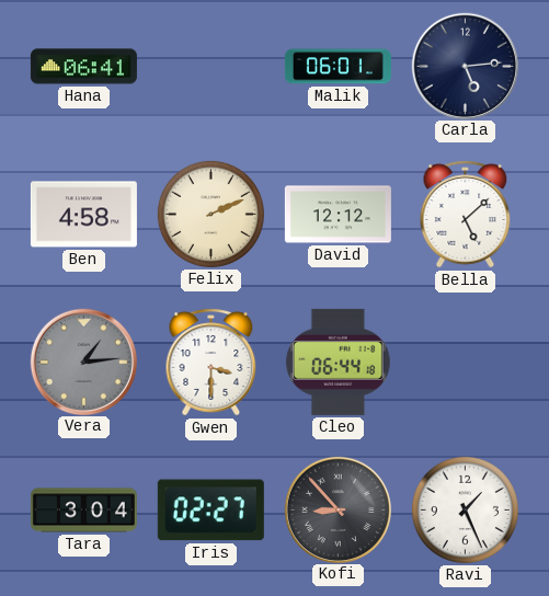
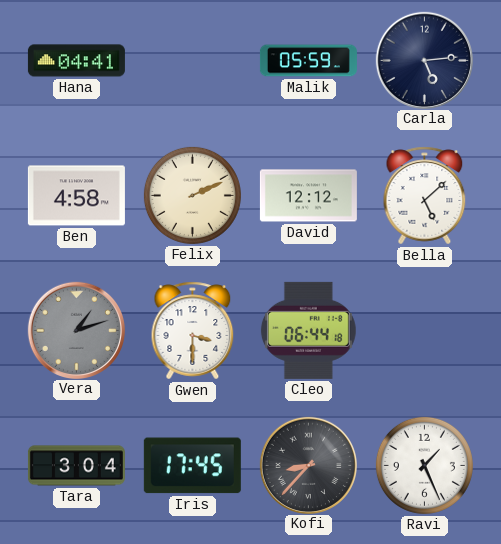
Hana: 06:41 -> 04:41
Malik: 06:01 -> 05:59
Vera: 1:14 -> 1:12
Iris: 02:27 -> 17:45
Kofi: 8:53 -> 8:37
